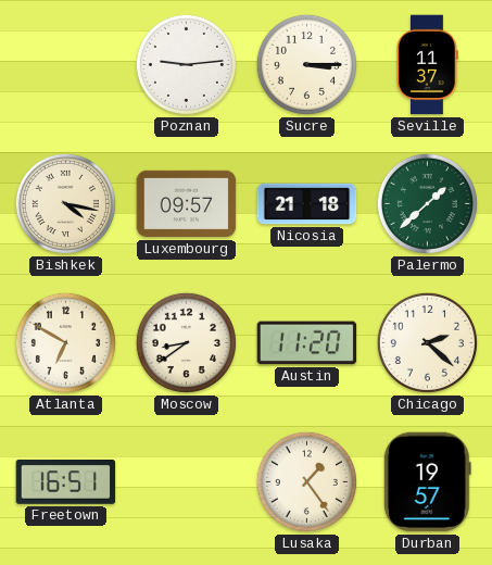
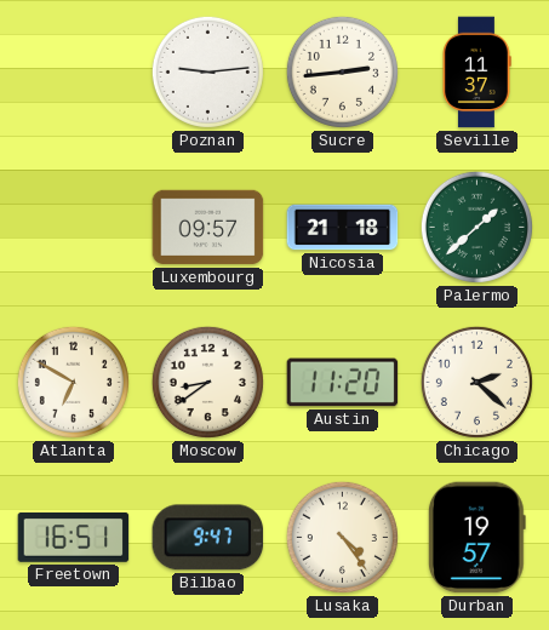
Sucre: 3:15 -> 2:44
Bishkek: 4:17 -> none
Bilbao: none -> 9:47
Lusaka: 1:24 -> 4:24
